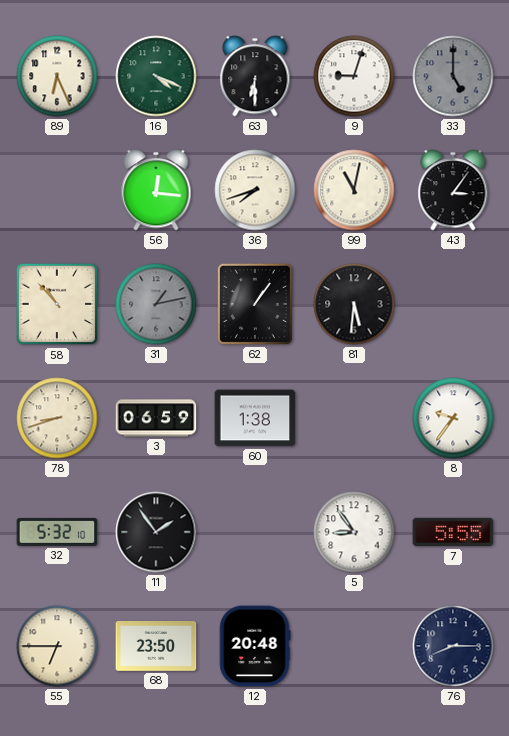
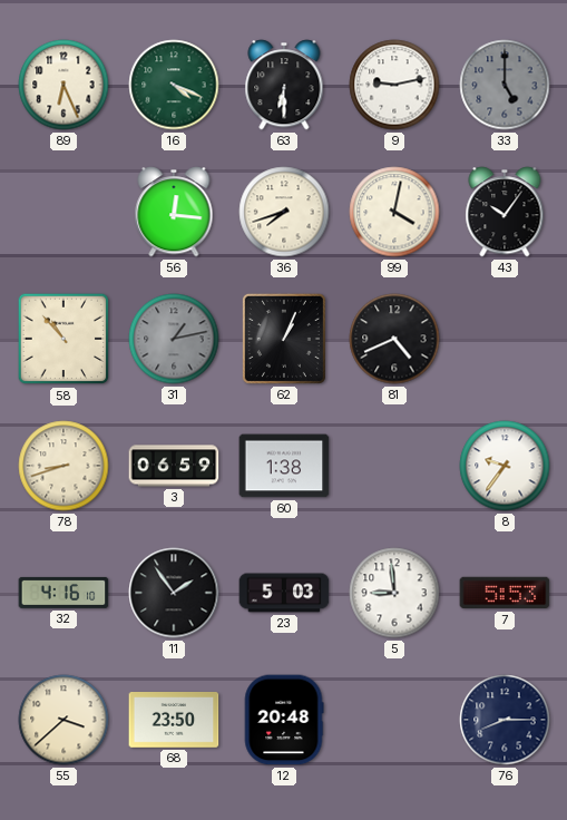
9: 9:03 -> 9:13
99: 11:02 -> 4:02
43: 3:06 -> 10:06
62: 1:06 -> 1:04
81: 5:31 -> 4:41
32: 5:32 -> 4:16
23: none -> 5:03
5: 8:54 -> 8:59
7: 5:55 -> 5:53
55: 6:45 -> 3:38
